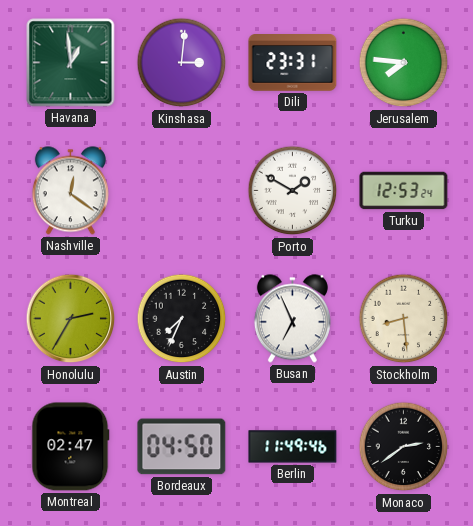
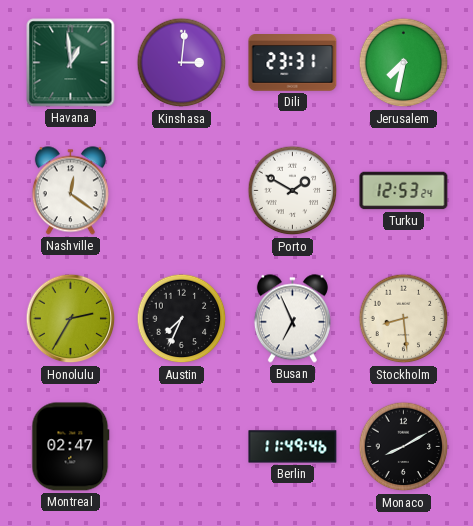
Jerusalem: 7:46 -> 7:32
Bordeaux: 04:50 -> none
Monaco: 2:39 -> 8:10
